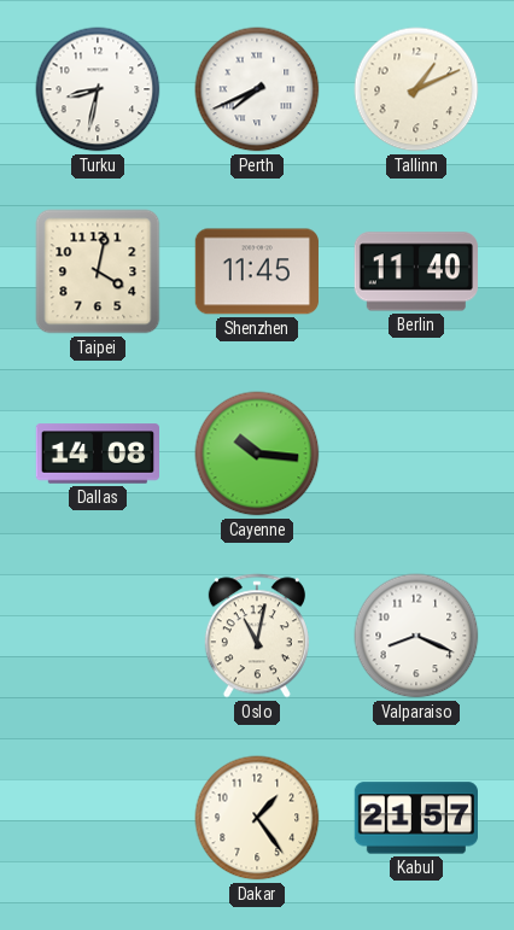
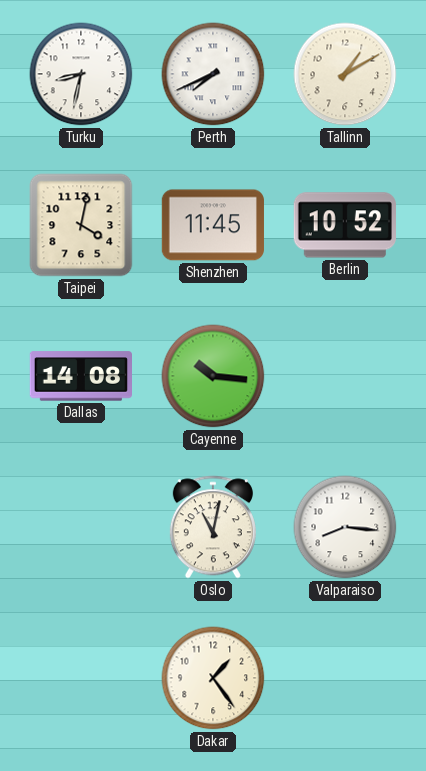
Tallinn: 1:11 -> 1:10
Berlin: 11:40 -> 10:52
Valparaiso: 8:19 -> 8:16
Kabul: 21:57 -> none
